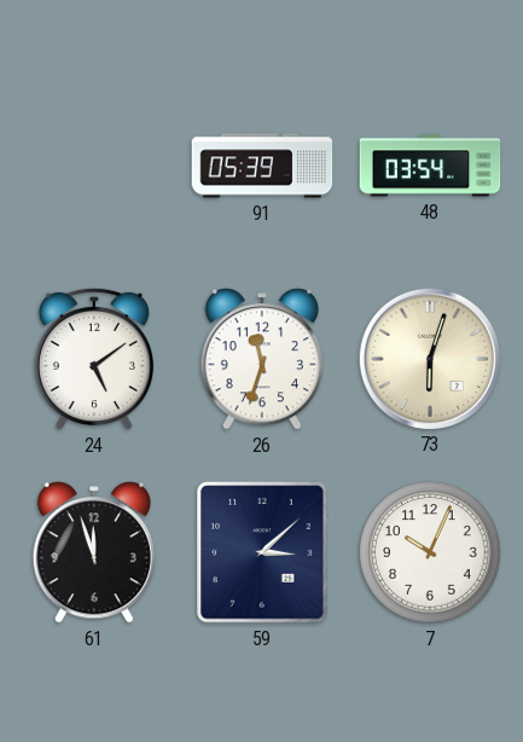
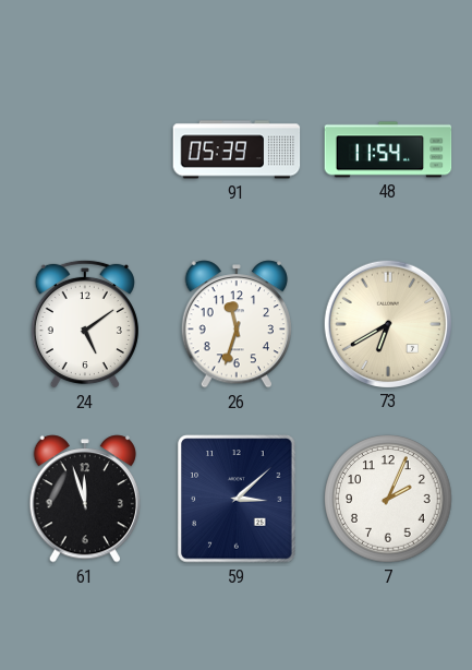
48: 03:54 -> 11:54
73: 6:03 -> 6:40
7: 10:04 -> 2:04
